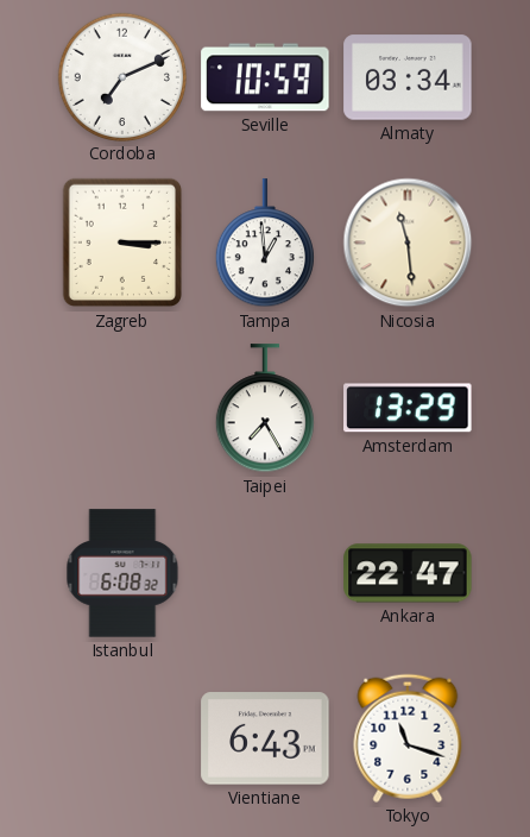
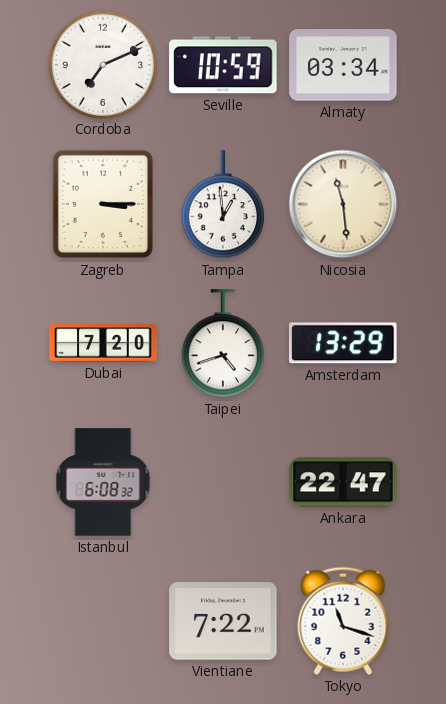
Dubai: none -> 7:20
Taipei: 7:25 -> 4:42
Vientiane: 6:43 -> 7:22
